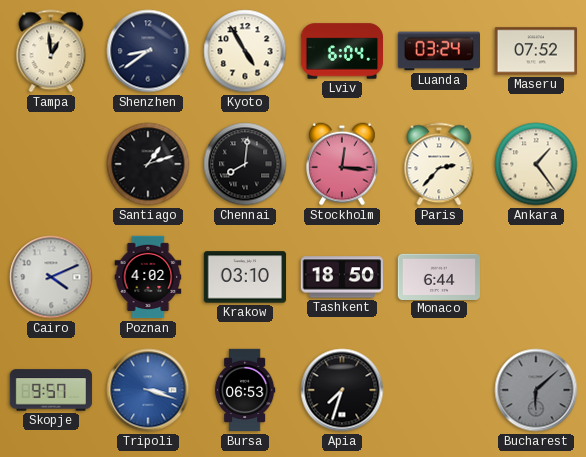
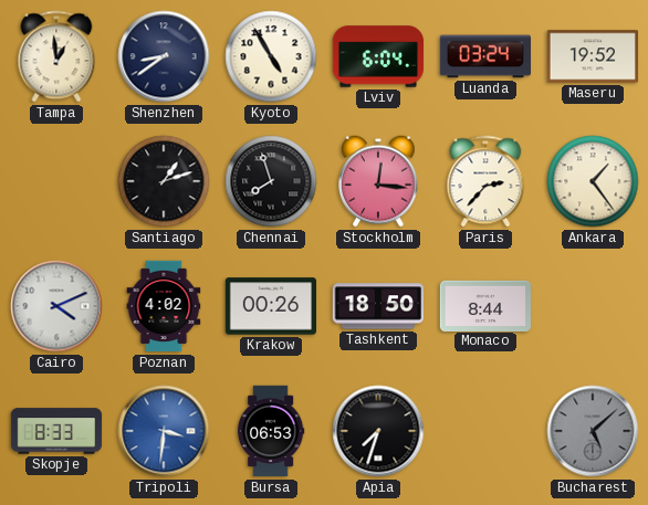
Maseru: 07:52 -> 19:52
Chennai: 8:01 -> 7:57
Krakow: 03:10 -> 00:26
Monaco: 6:44 -> 8:44
Skopje: 9:57 -> 8:33
Tripoli: 3:18 -> 3:31
Bucharest: 6:08 -> 5:08
